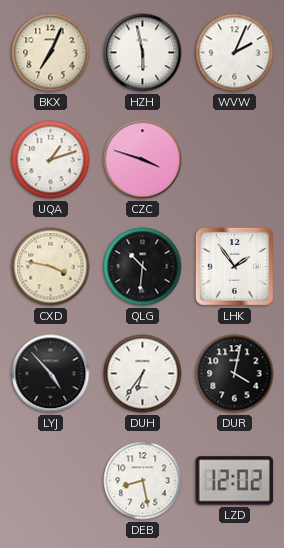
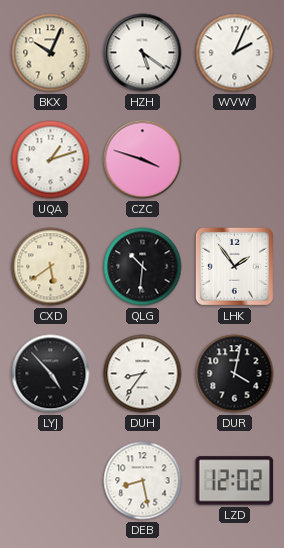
BKX: 7:04 -> 10:04
HZH: 5:58 -> 5:21
CXD: 3:47 -> 5:39
DUH: 6:36 -> 8:36
